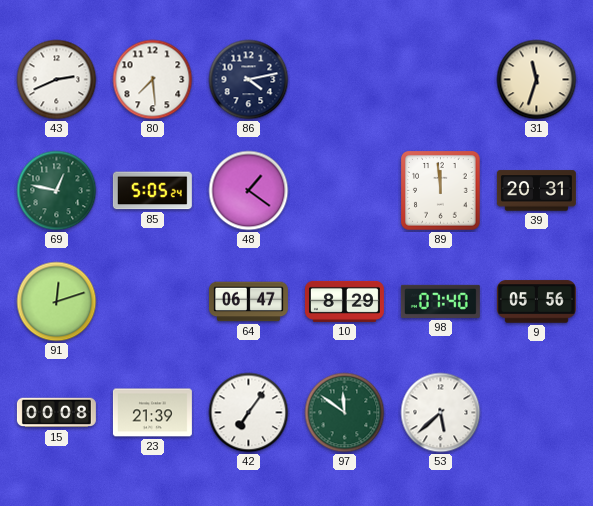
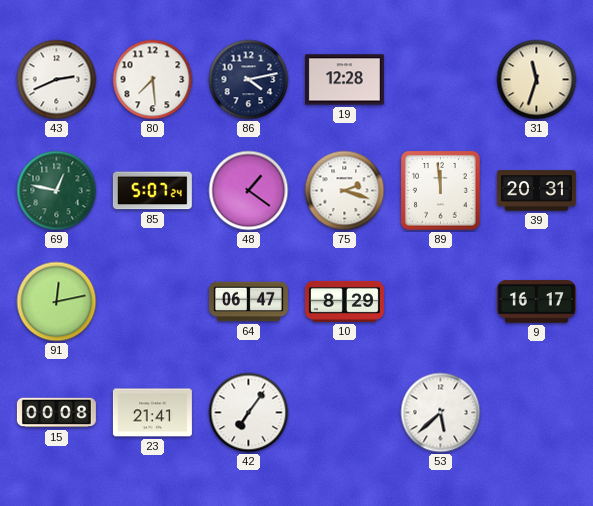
19: none -> 12:28
85: 5:05 -> 5:07
75: none -> 2:18
91: 12:12 -> 12:13
98: 07:40 -> none
9: 05:56 -> 16:17
23: 21:39 -> 21:41
97: 11:51 -> none
